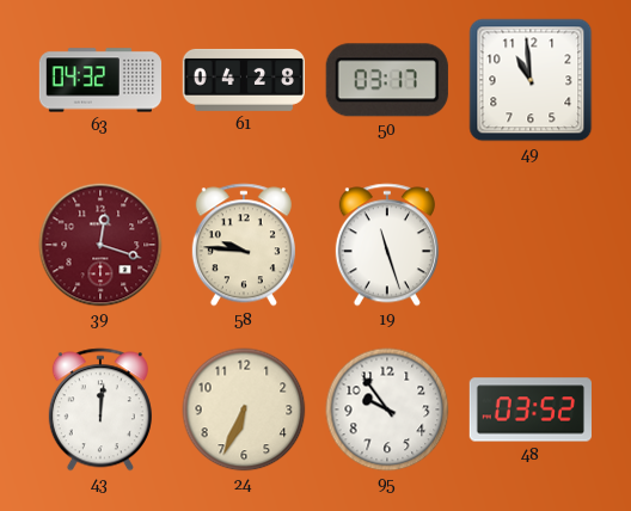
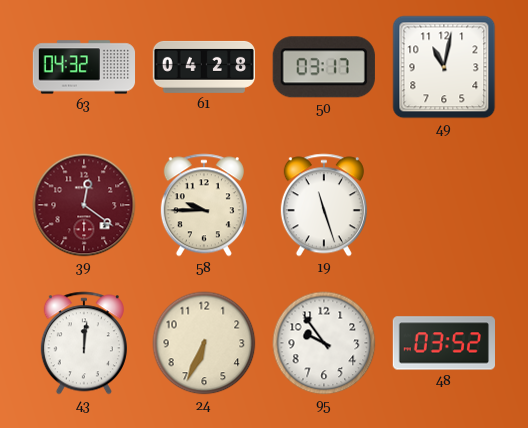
49: 10:59 -> 11:02
39: 12:18 -> 12:21
58: 9:46 -> 9:45
